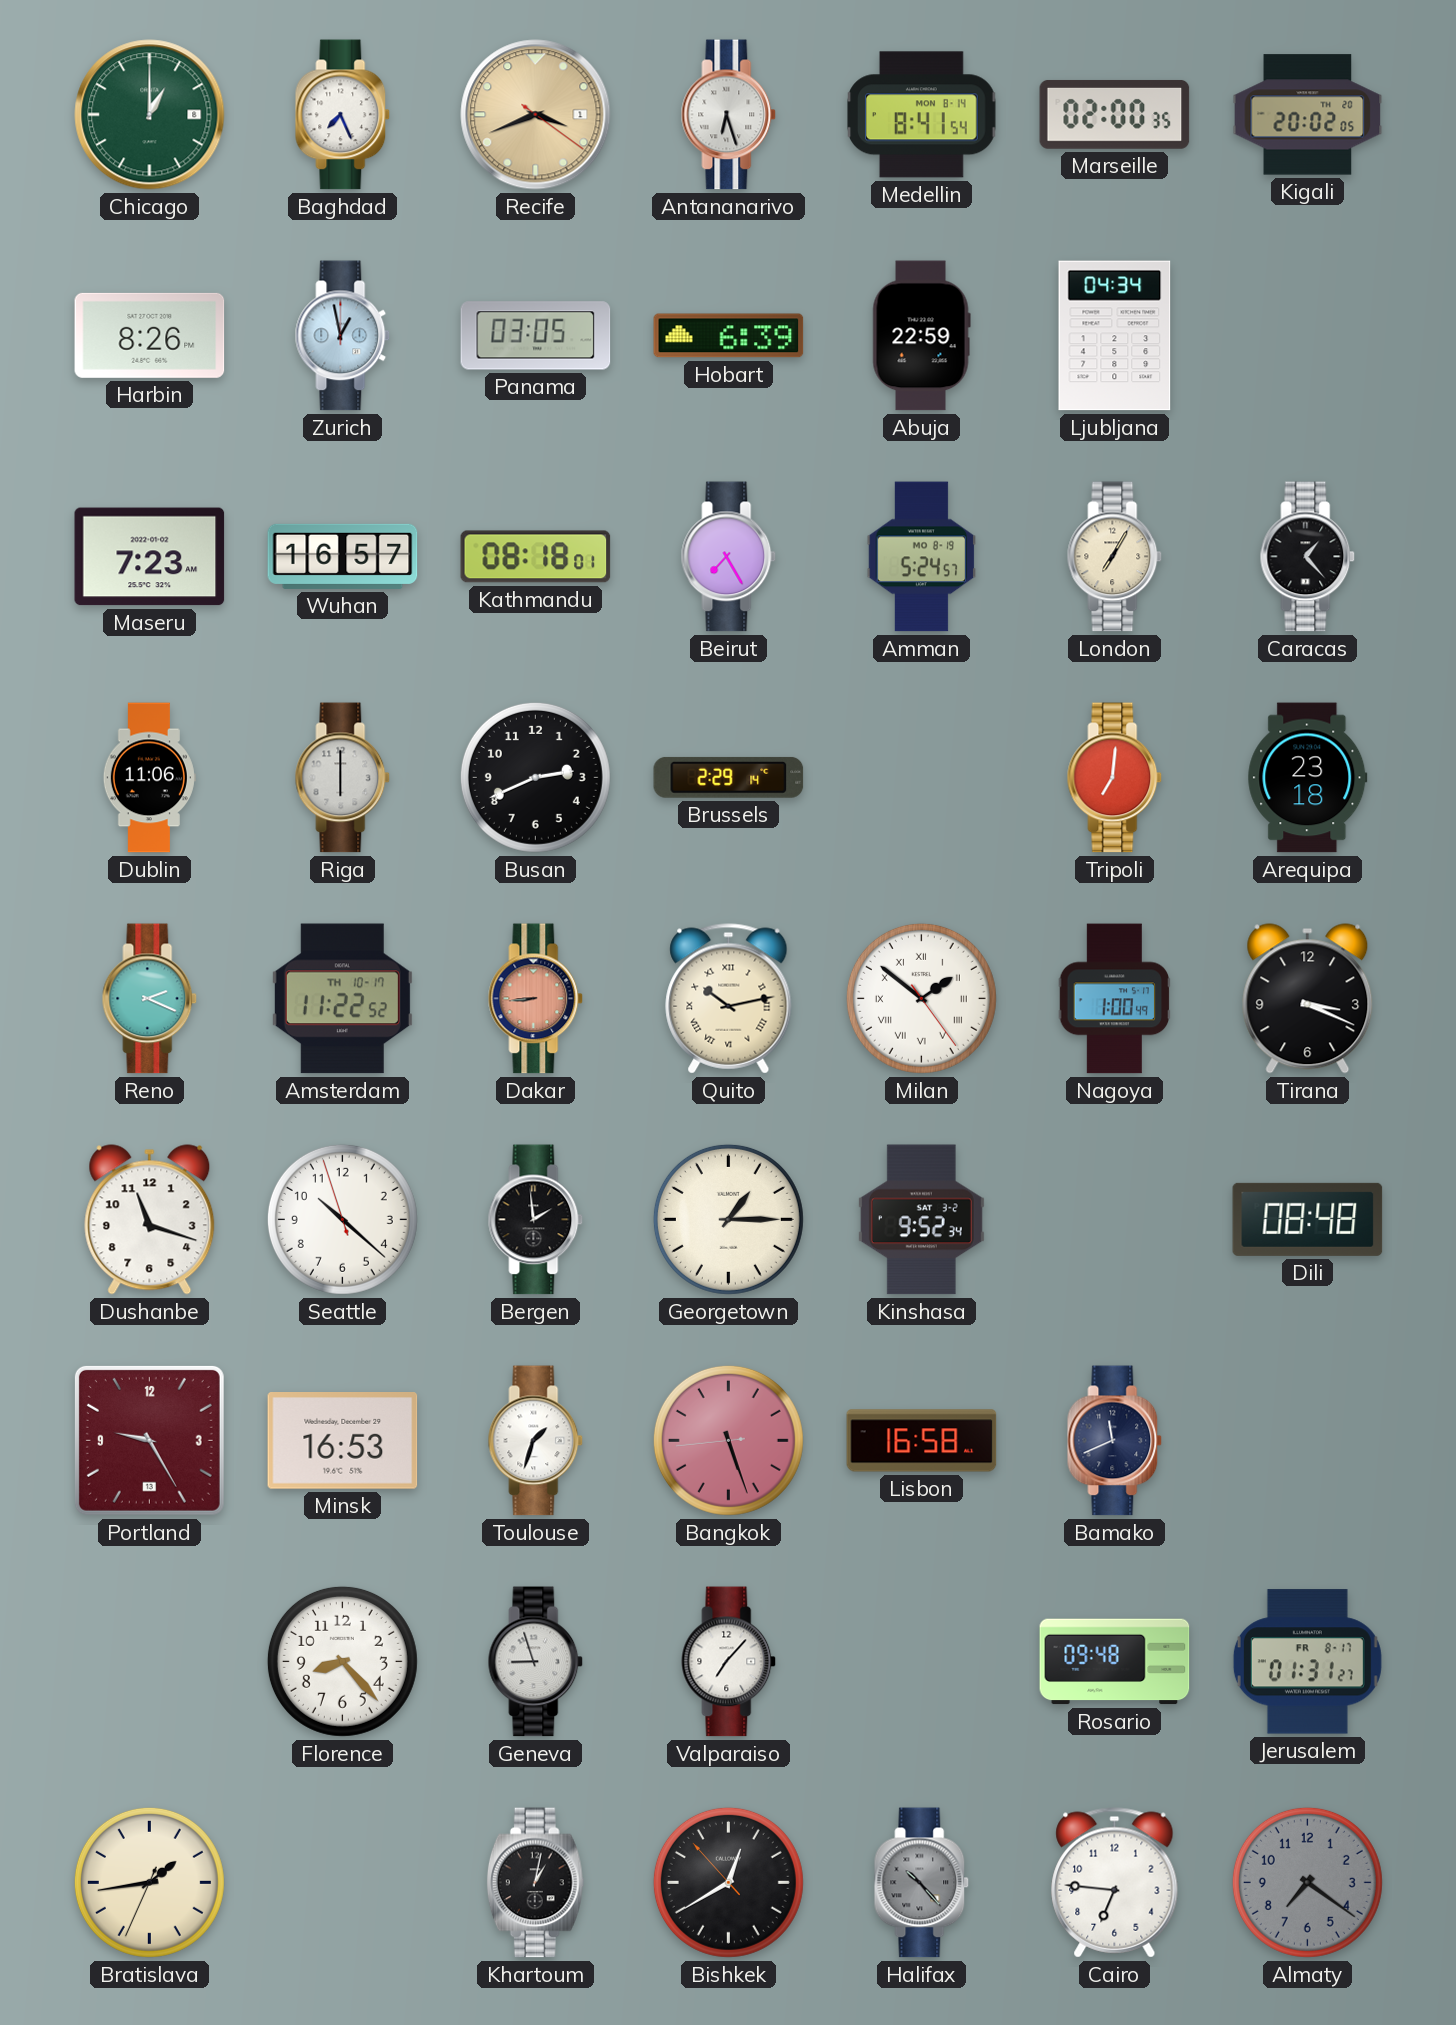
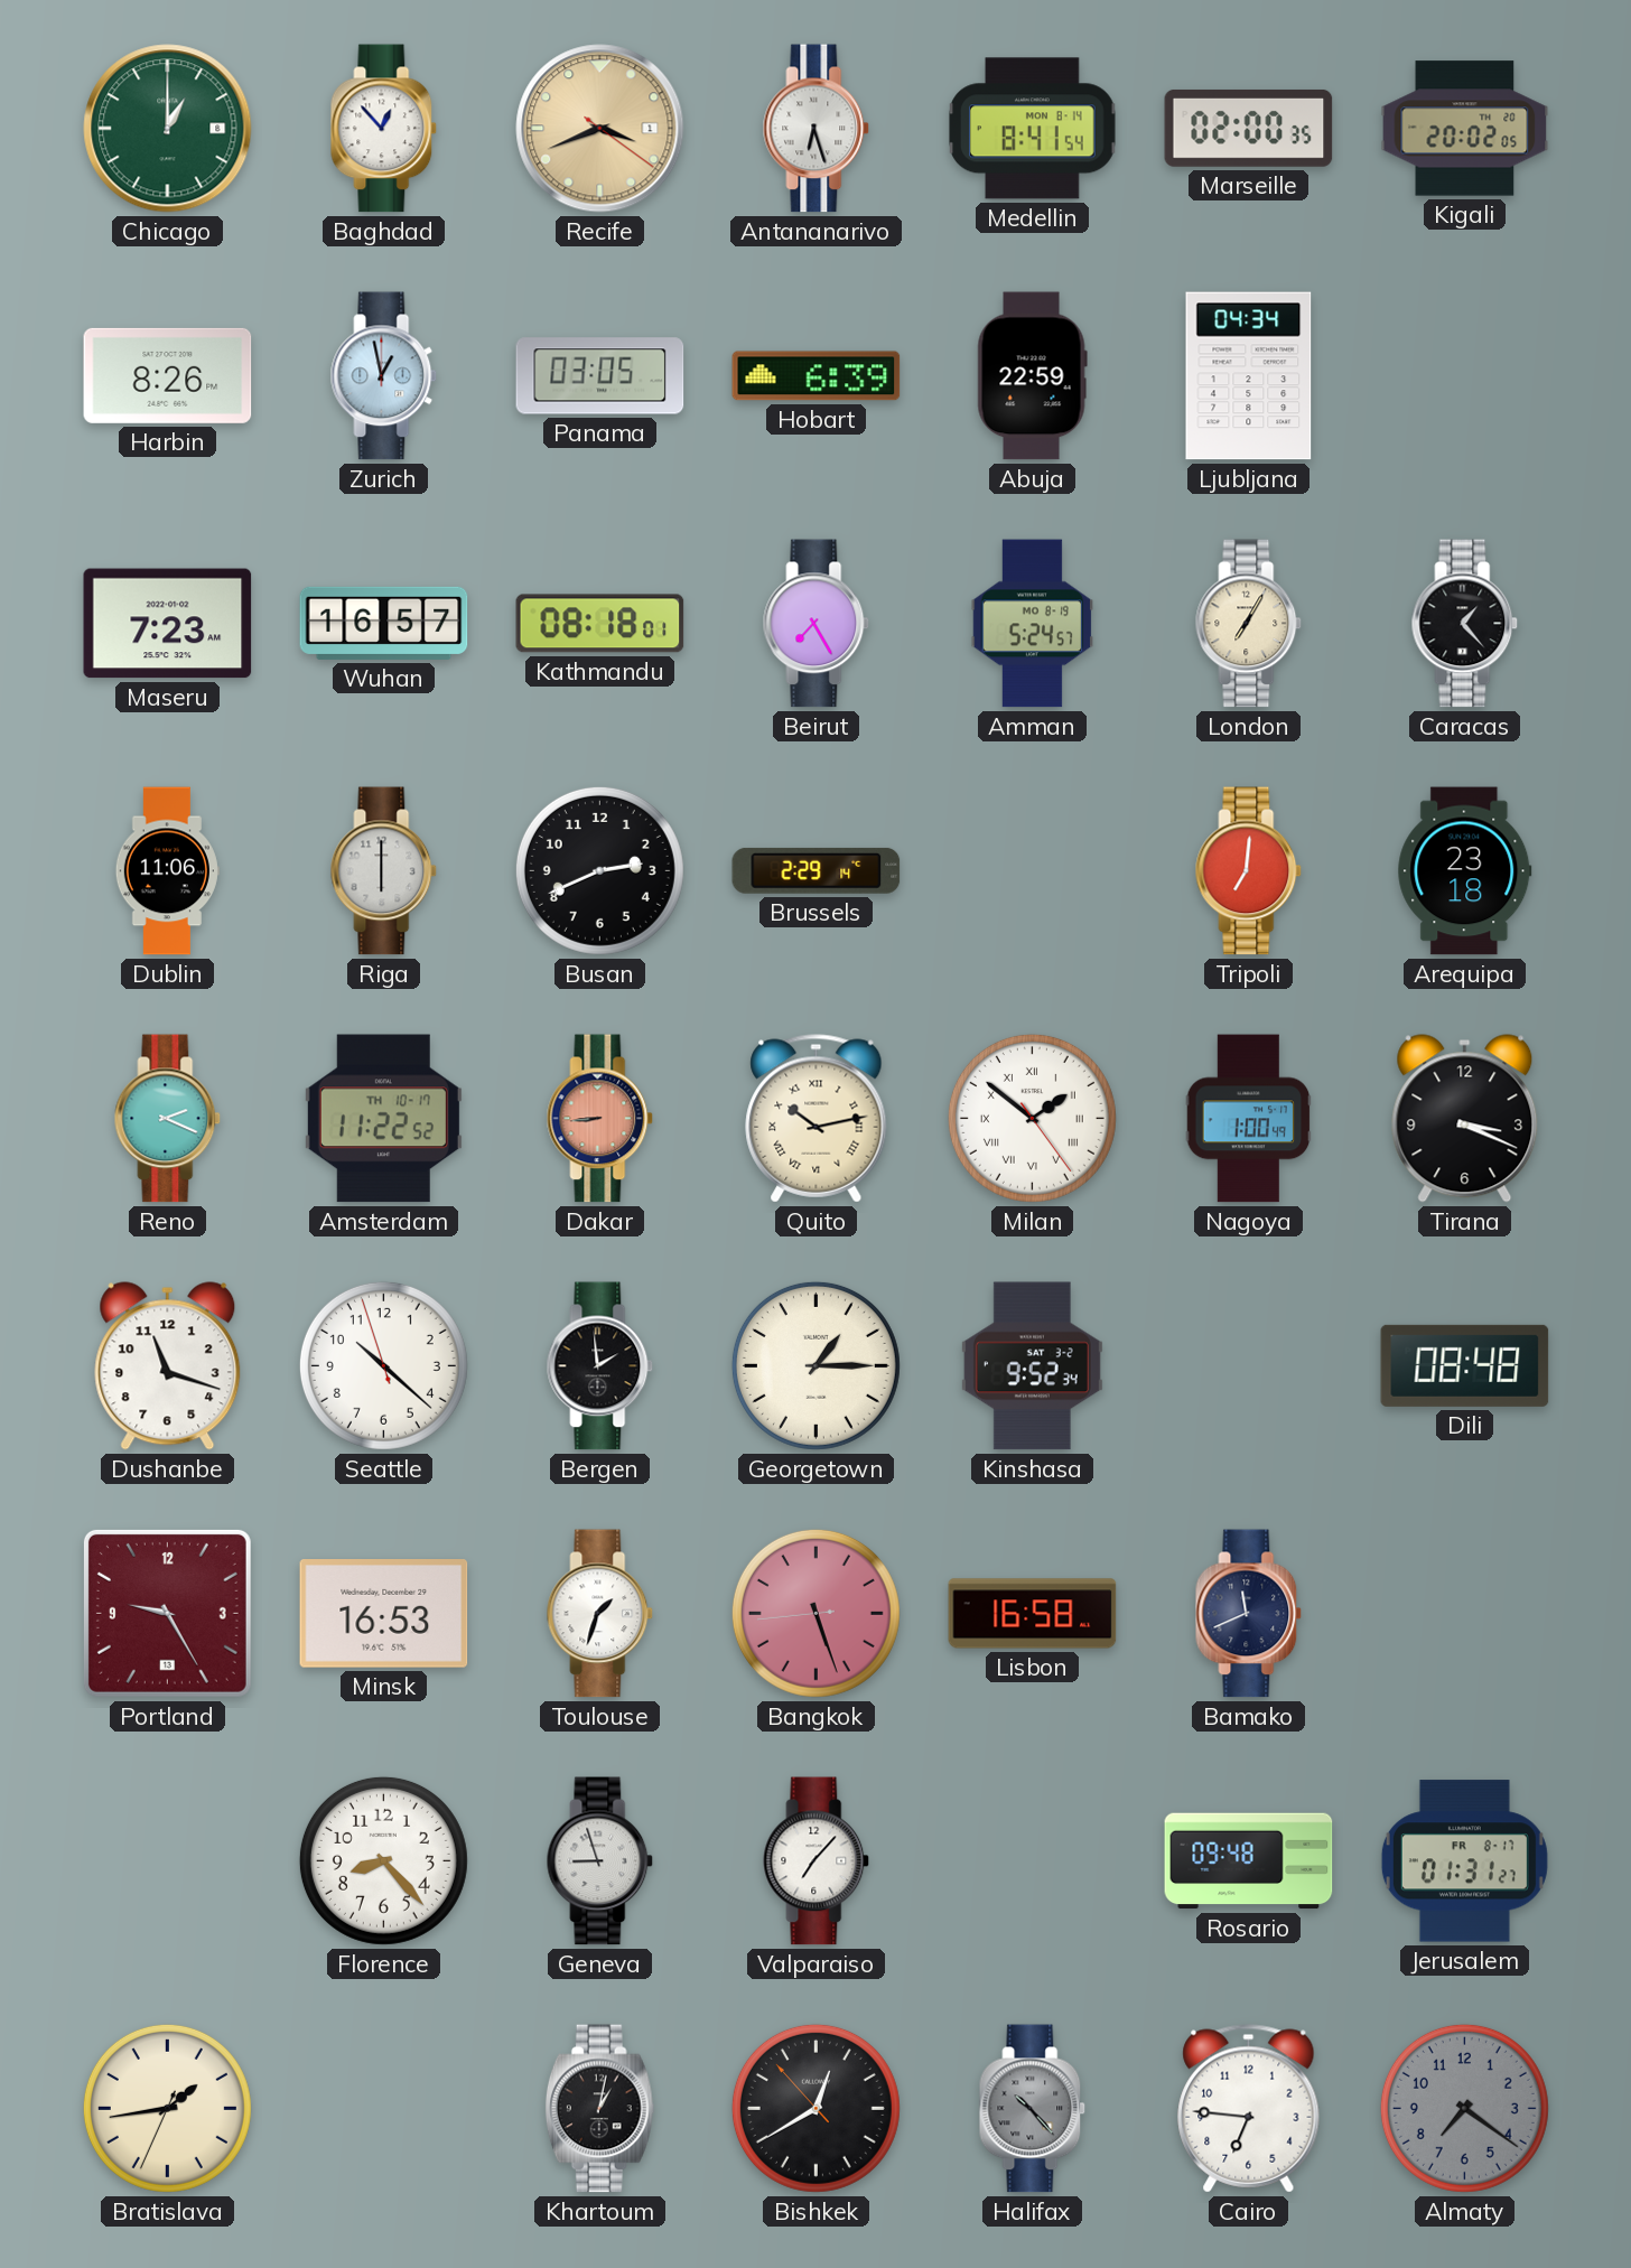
Baghdad: 7:26 -> 12:53
